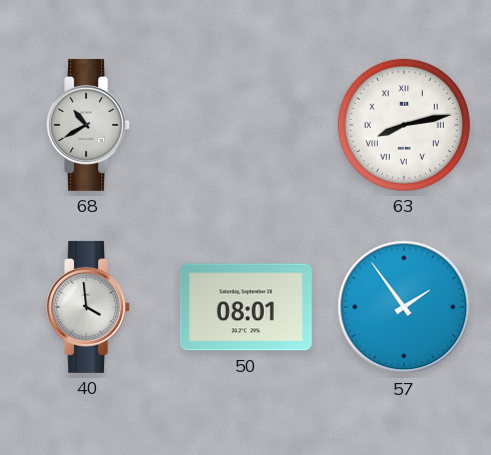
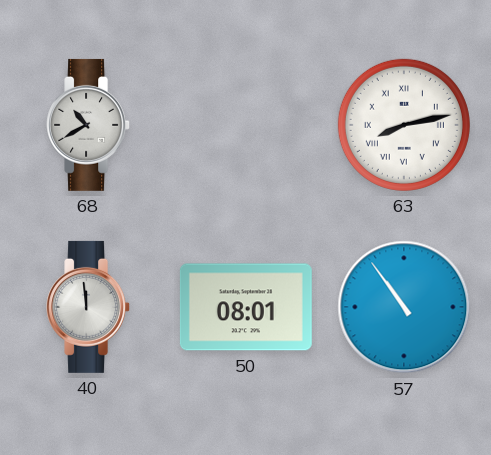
40: 3:59 -> 11:59
57: 1:54 -> 10:54
